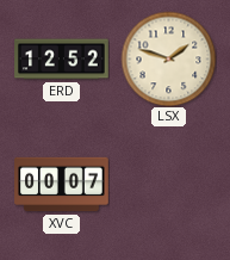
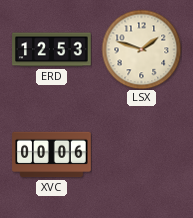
ERD: 12:52 -> 12:53
XVC: 00:07 -> 00:06
